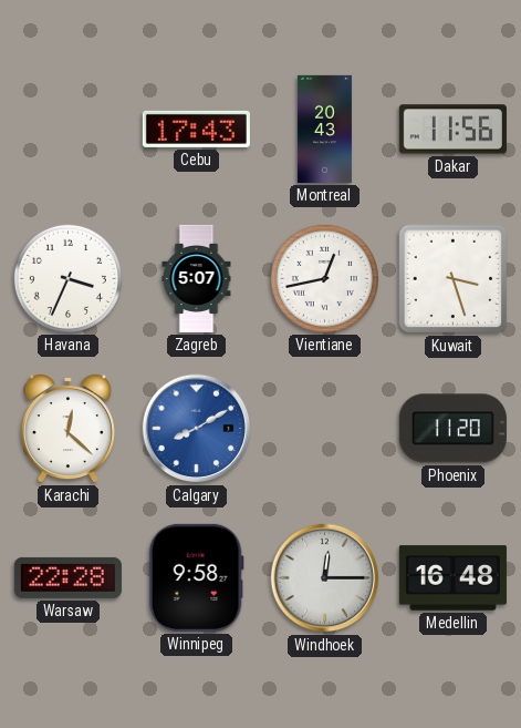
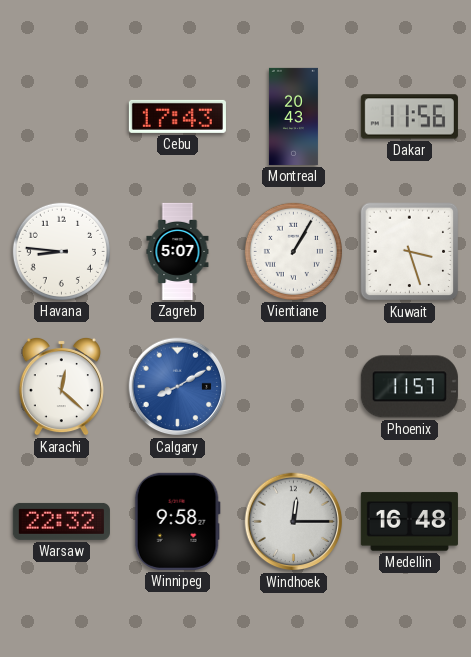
Havana: 3:34 -> 8:46
Vientiane: 12:43 -> 1:05
Phoenix: 11:20 -> 11:57
Warsaw: 22:28 -> 22:32
